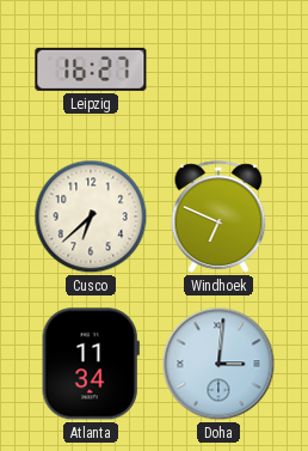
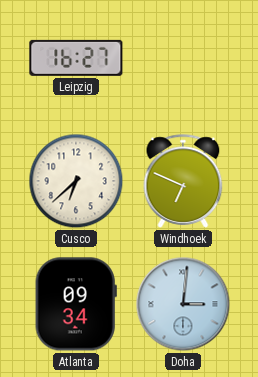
Atlanta: 11:34 -> 09:34
